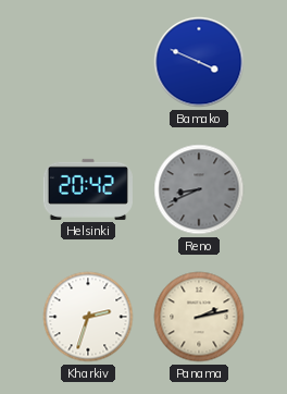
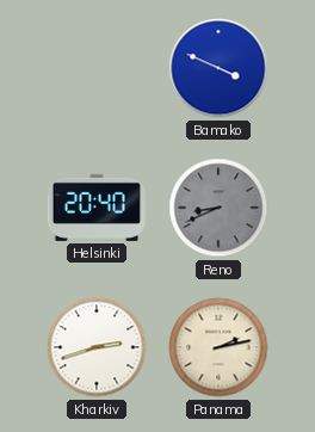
Helsinki: 20:42 -> 20:40
Kharkiv: 2:33 -> 2:42
